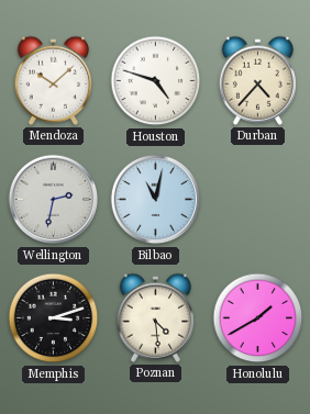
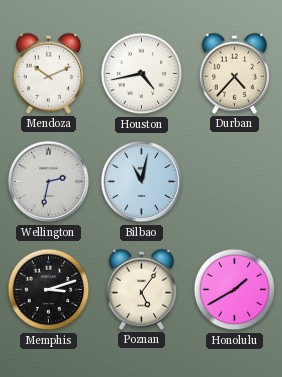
Mendoza: 10:08 -> 10:11
Houston: 4:48 -> 4:43
Poznan: 4:29 -> 5:06
